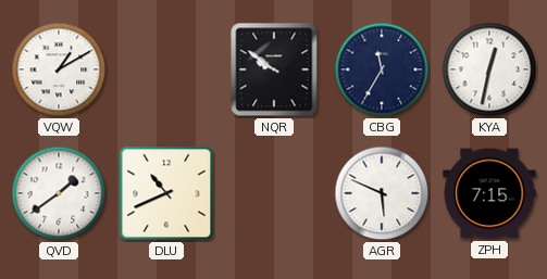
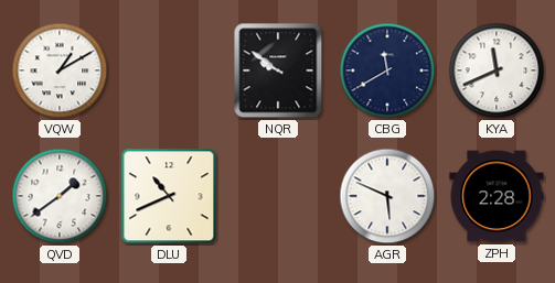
CBG: 11:35 -> 11:40
KYA: 12:32 -> 11:41
ZPH: 7:15 -> 2:28
